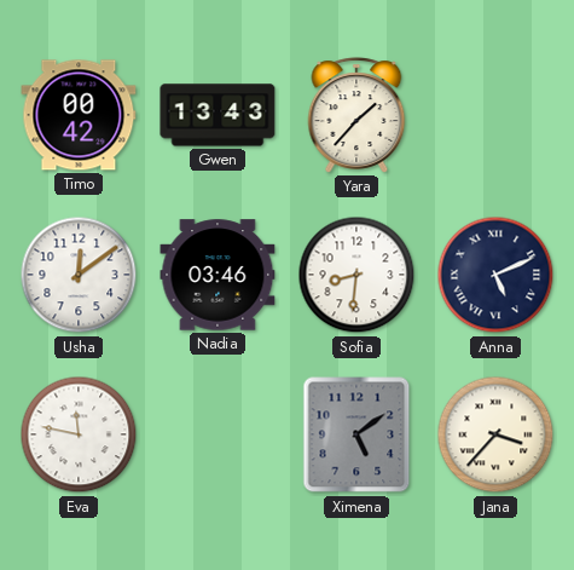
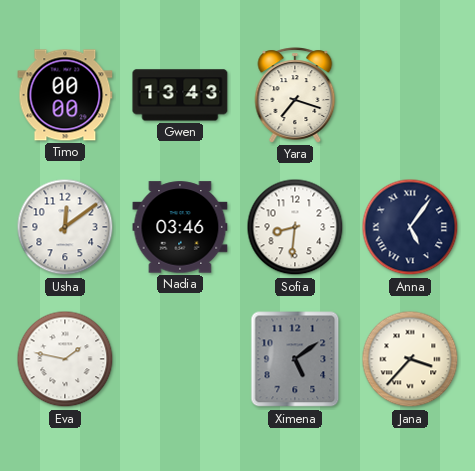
Timo: 00:42 -> 00:00
Yara: 1:37 -> 7:18
Anna: 5:11 -> 5:06
Eva: 11:47 -> 1:47
